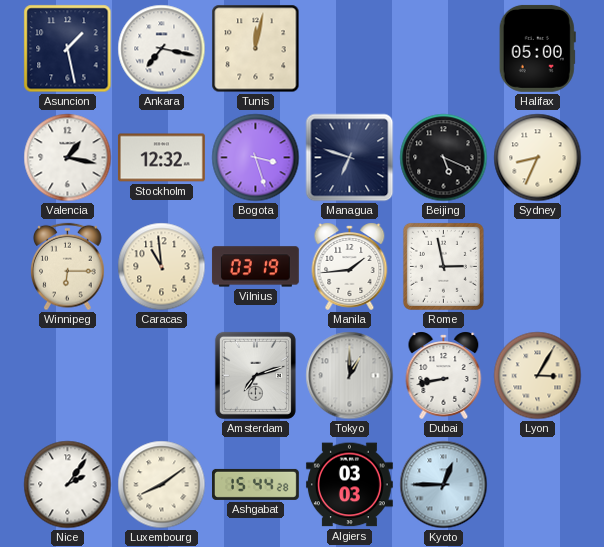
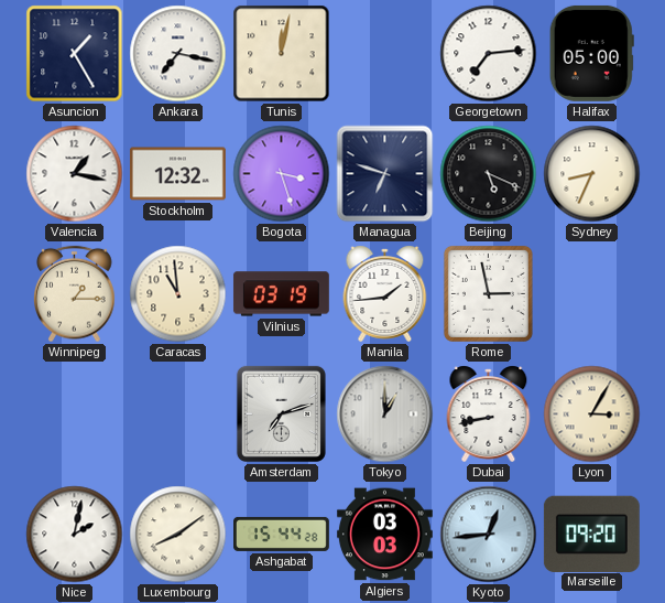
Asuncion: 1:28 -> 1:25
Georgetown: none -> 7:14
Winnipeg: 6:15 -> 1:15
Nice: 2:06 -> 2:02
Kyoto: 12:45 -> 12:44
Marseille: none -> 09:20
